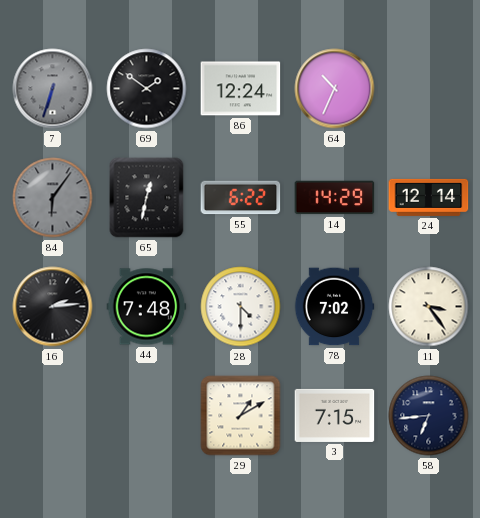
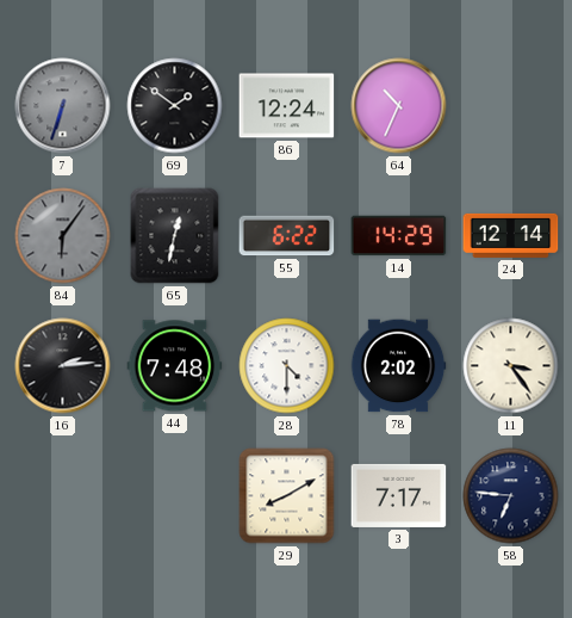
78: 7:02 -> 2:02
29: 1:10 -> 8:10
3: 7:15 -> 7:17
58: 6:44 -> 6:46
